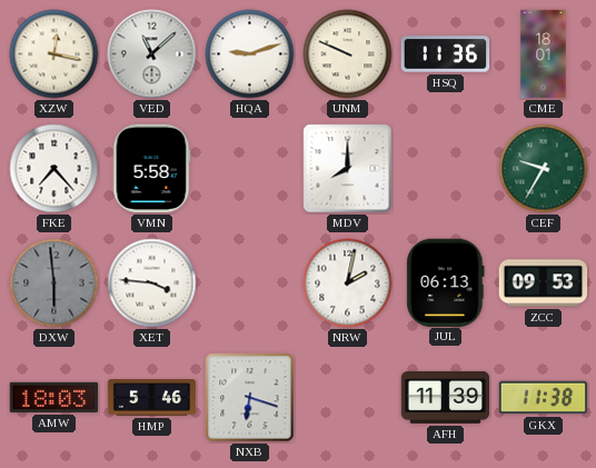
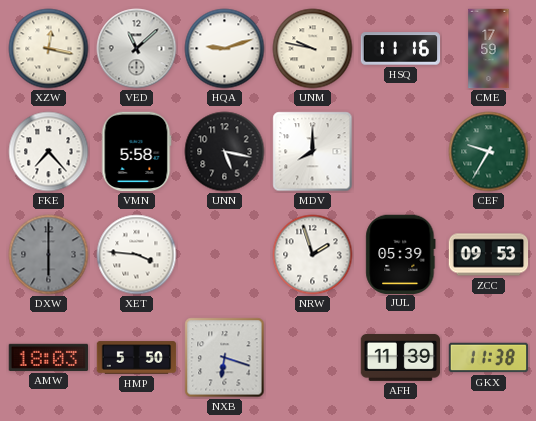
UNM: 9:49 -> 9:47
HSQ: 11:36 -> 11:16
CME: 18:01 -> 17:59
UNN: none -> 5:17
DXW: 5:59 -> 6:00
NRW: 2:02 -> 1:57
JUL: 06:13 -> 05:39
HMP: 5:46 -> 5:50
